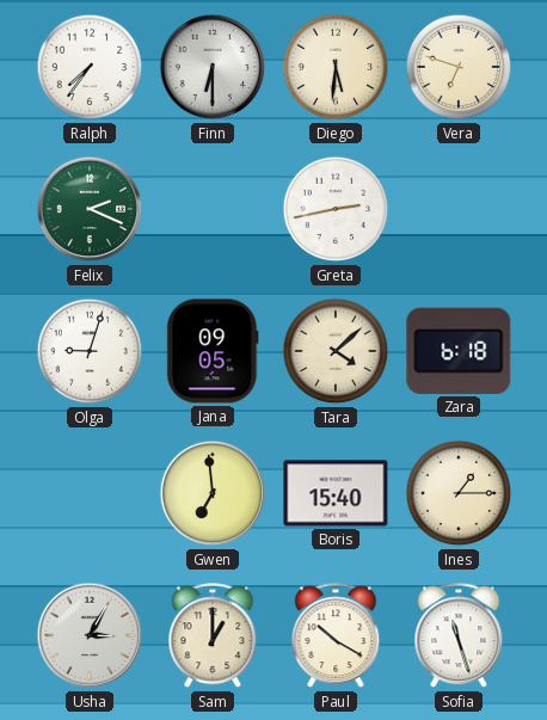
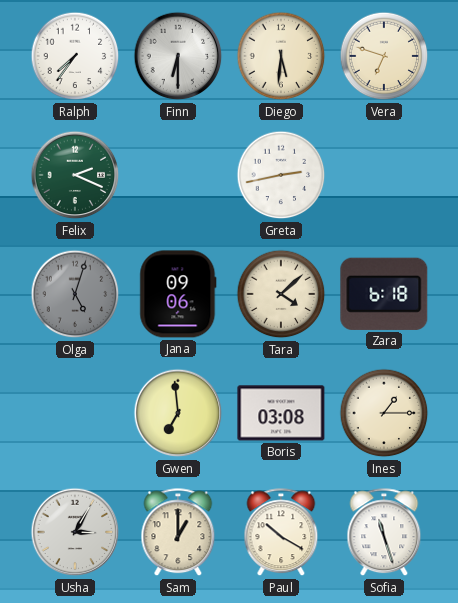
Olga: 9:03 -> 5:03
Olga dial: white -> grey
Jana: 09:05 -> 09:06
Boris: 15:40 -> 03:08
